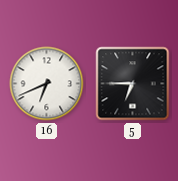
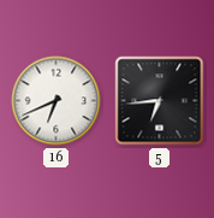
5: 6:45 -> 6:44
